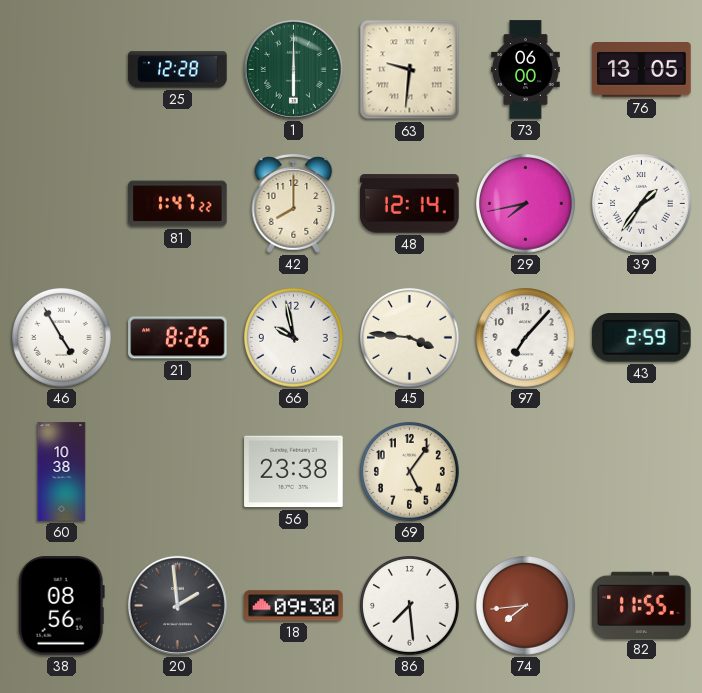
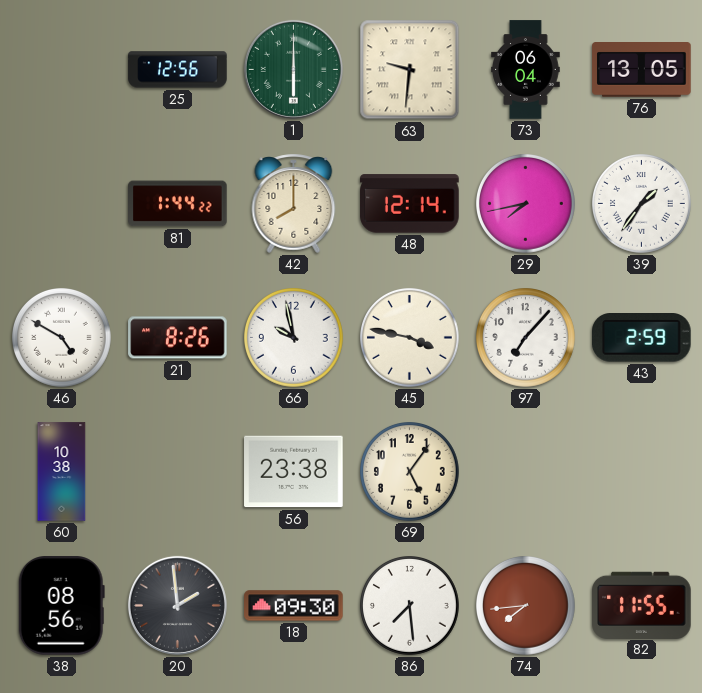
25: 12:28 -> 12:56
73: 06:00 -> 06:04
81: 1:47 -> 1:44
46: 4:55 -> 4:50
45: 3:46 -> 3:47
